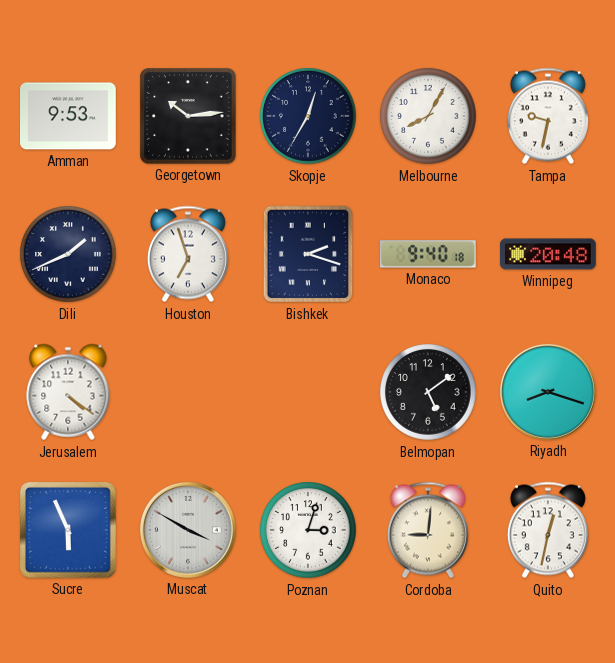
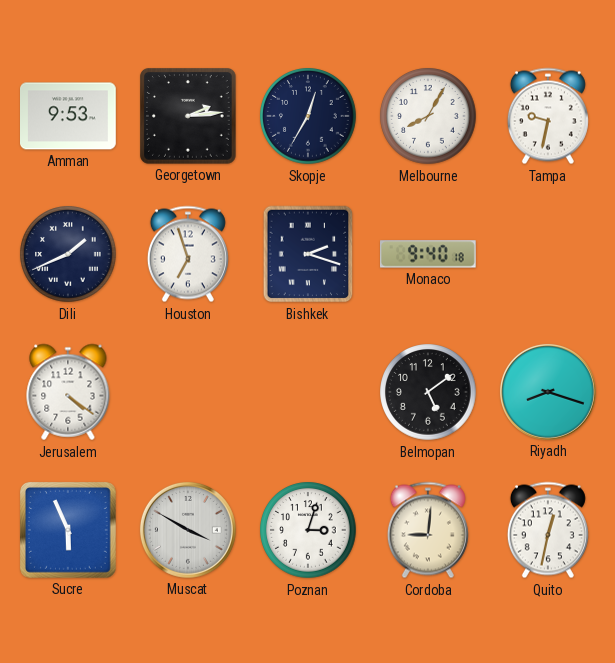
Georgetown: 10:14 -> 2:14
Winnipeg: 20:48 -> none
